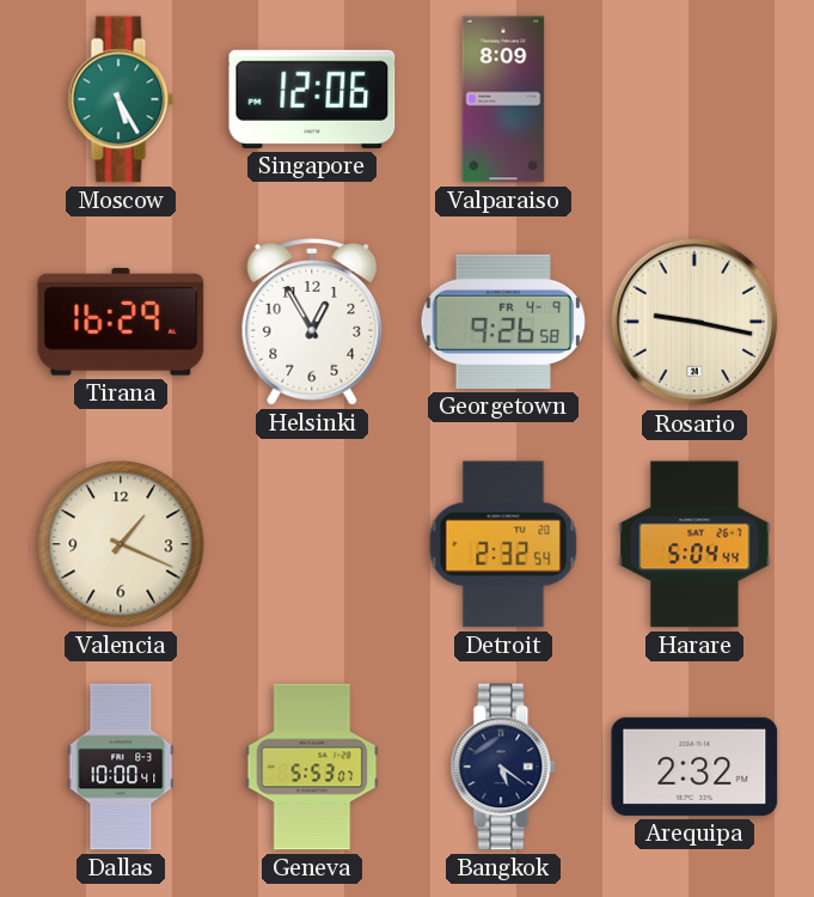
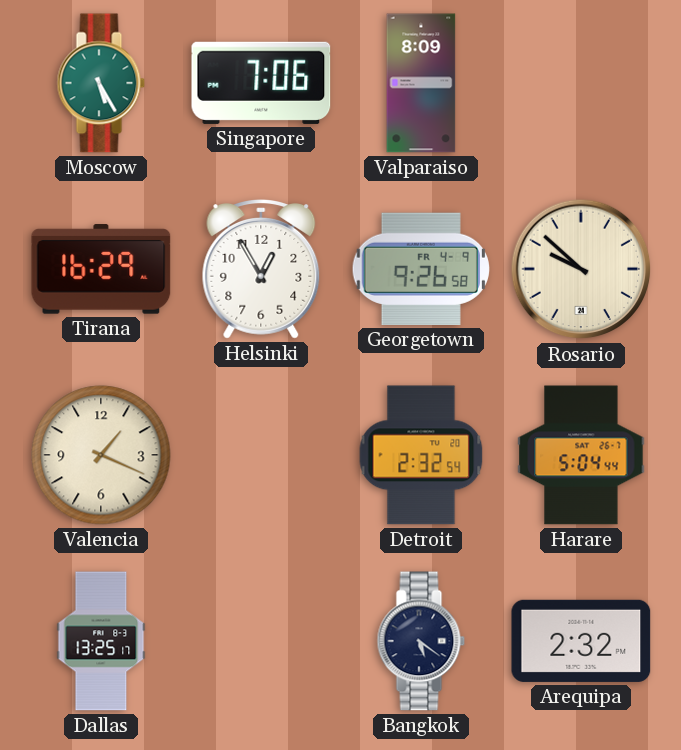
Singapore: 12:06 -> 7:06
Rosario: 9:17 -> 9:52
Dallas: 10:00 -> 13:25
Geneva: 5:53 -> none
